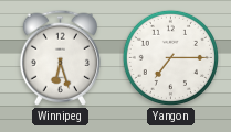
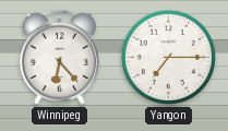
Winnipeg: 6:27 -> 6:23
